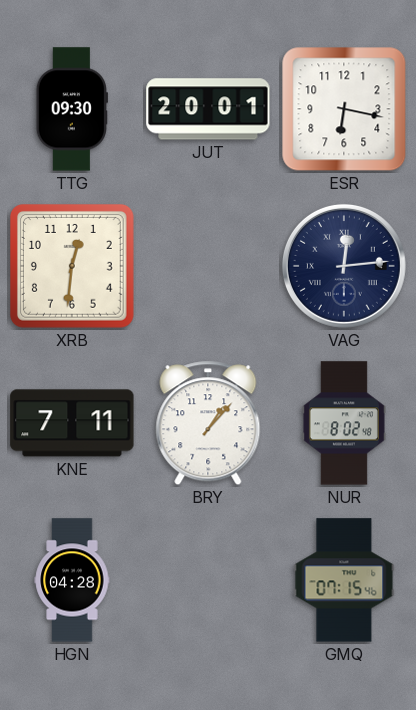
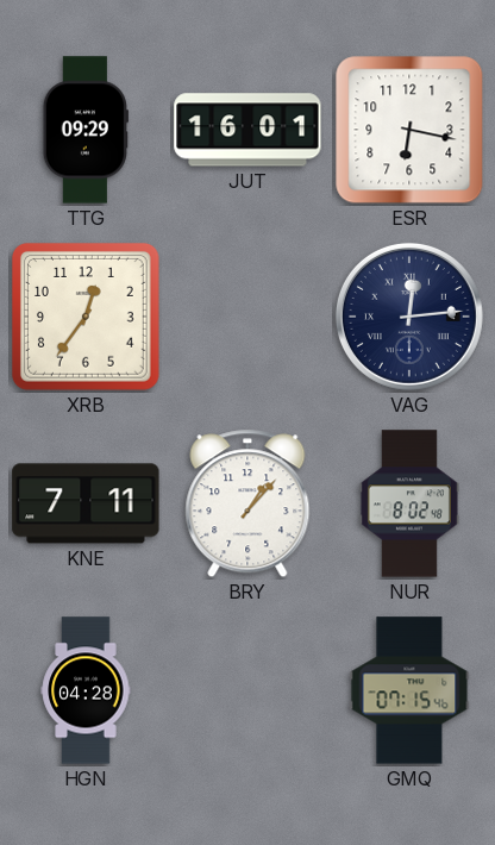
TTG: 09:30 -> 09:29
JUT: 20:01 -> 16:01
XRB: 12:31 -> 12:36
